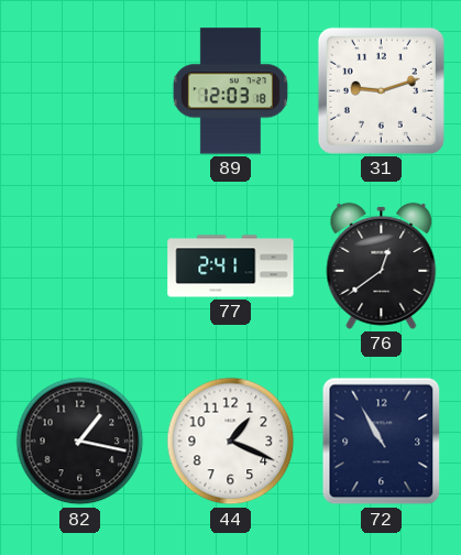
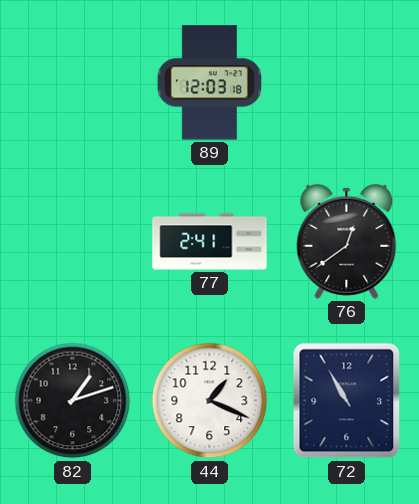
31: 9:12 -> none
82: 1:17 -> 1:12
